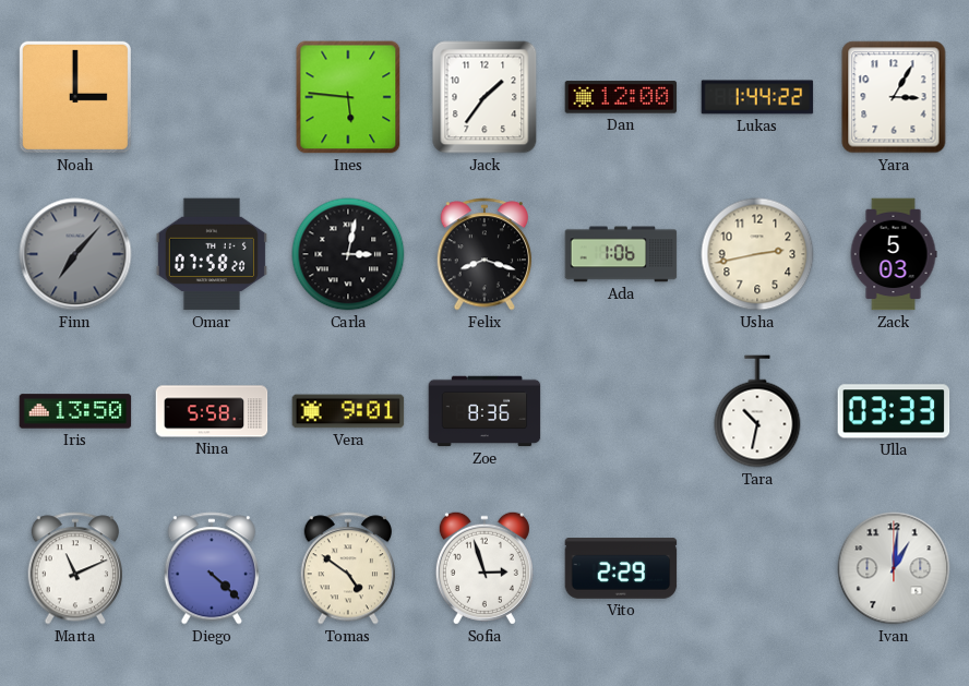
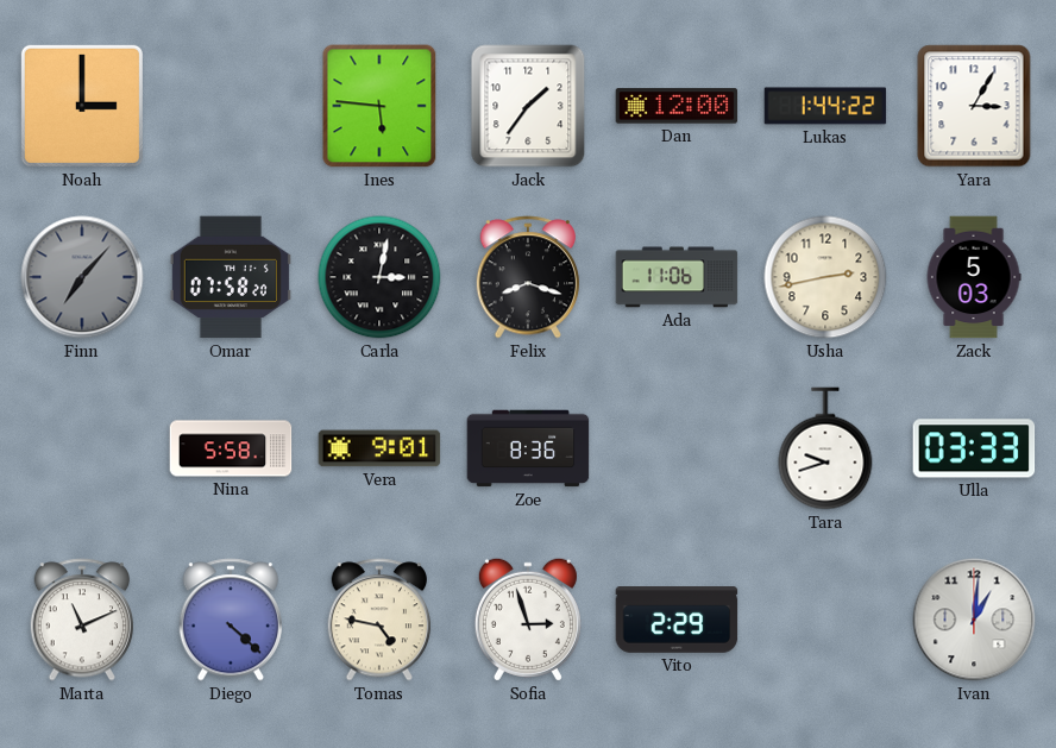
Ada: 1:06 -> 11:06
Iris: 13:50 -> none
Tara: 10:32 -> 9:42
Tomas: 4:51 -> 4:47
